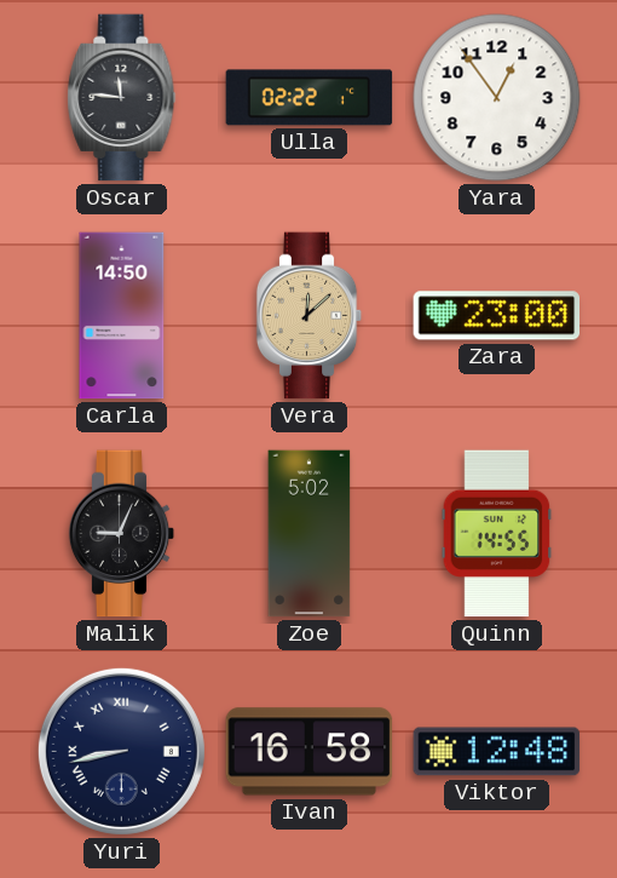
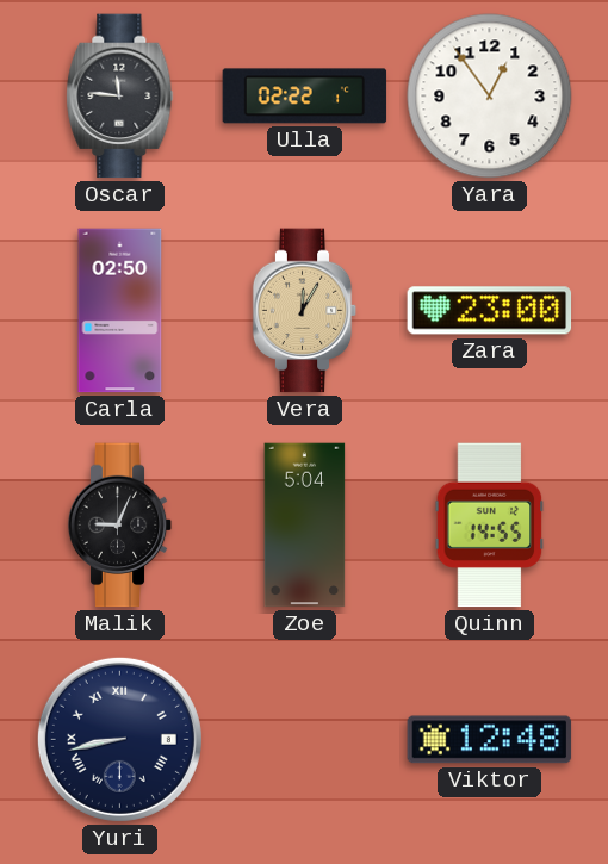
Carla: 14:50 -> 02:50
Vera: 12:08 -> 12:05
Zoe: 5:02 -> 5:04
Ivan: 16:58 -> none
